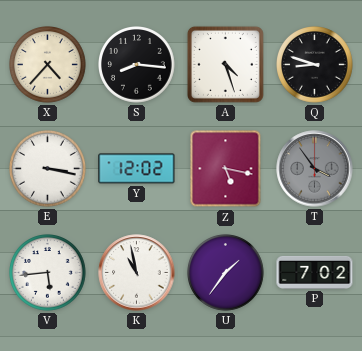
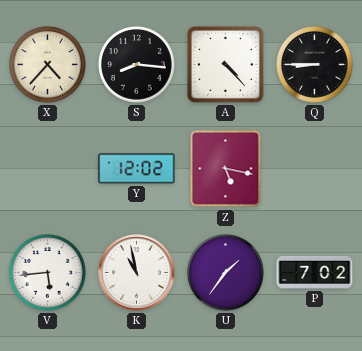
A: 4:27 -> 4:23
Q: 8:48 -> 8:45
E: 3:17 -> none
T: 3:54 -> none
